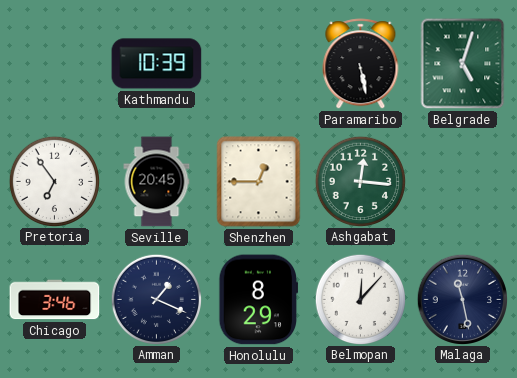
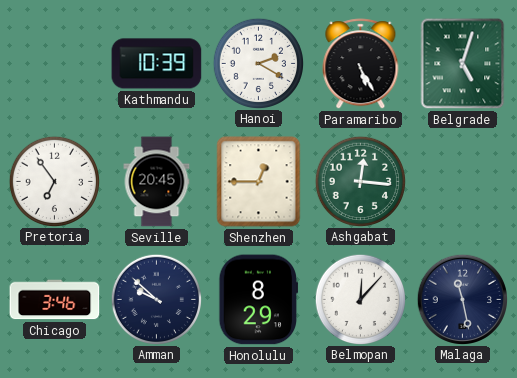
Hanoi: none -> 2:20
Paramaribo: 5:28 -> 5:25
Amman: 1:19 -> 9:52
